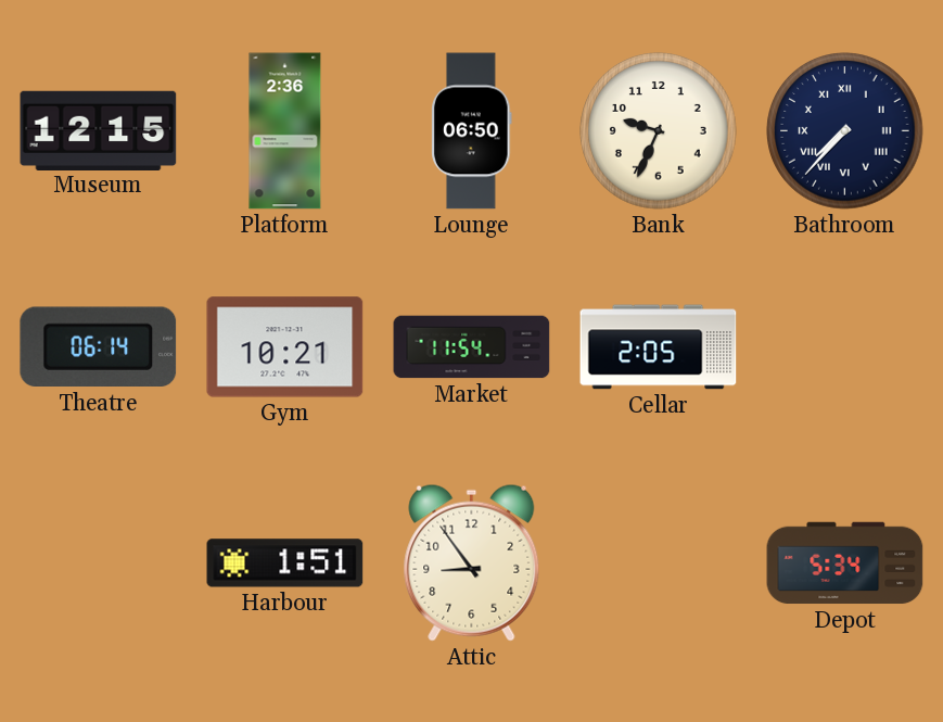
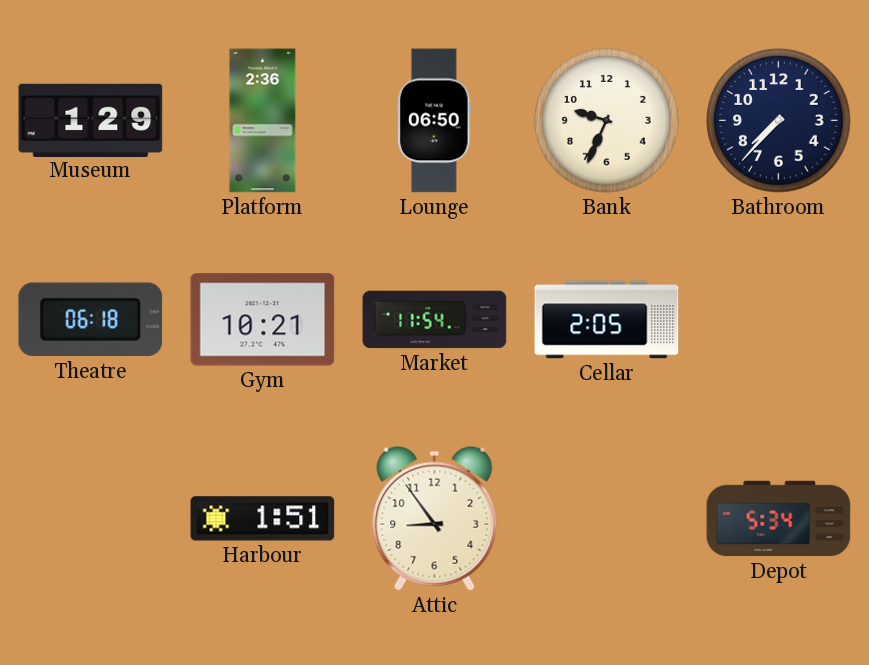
Museum: 12:15 -> 1:29
Bathroom numerals: Roman -> Arabic
Theatre: 06:14 -> 06:18
